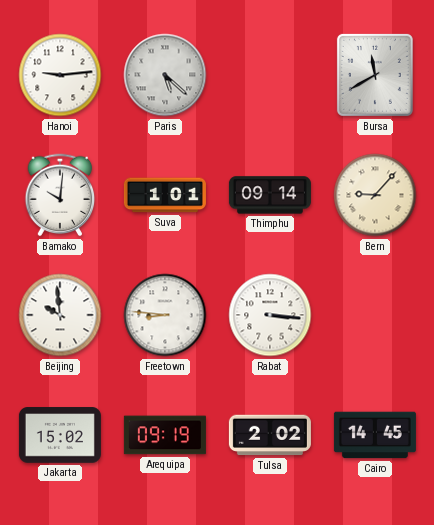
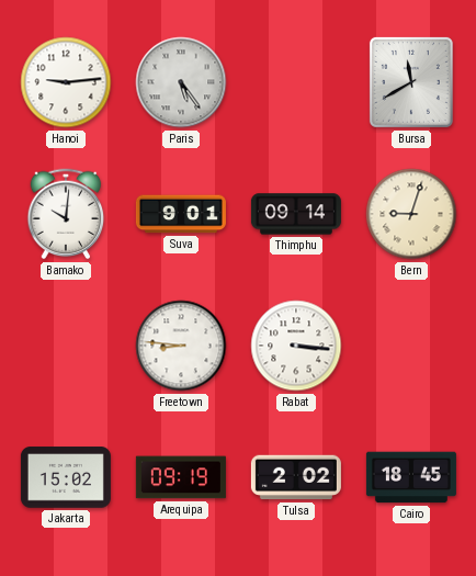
Paris: 5:22 -> 5:24
Suva: 1:01 -> 9:01
Bern: 9:07 -> 9:03
Beijing: 9:59 -> none
Cairo: 14:45 -> 18:45
